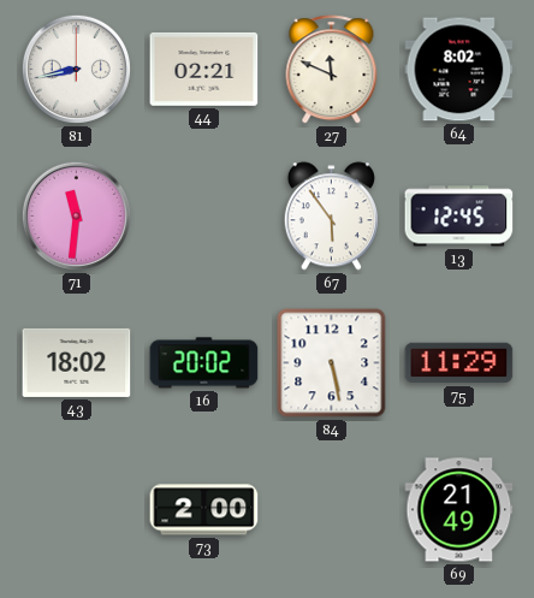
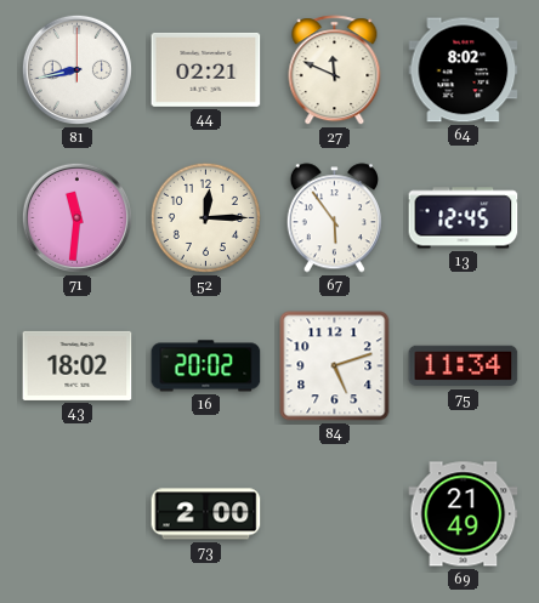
52: none -> 12:15
84: 5:28 -> 5:12
75: 11:29 -> 11:34
